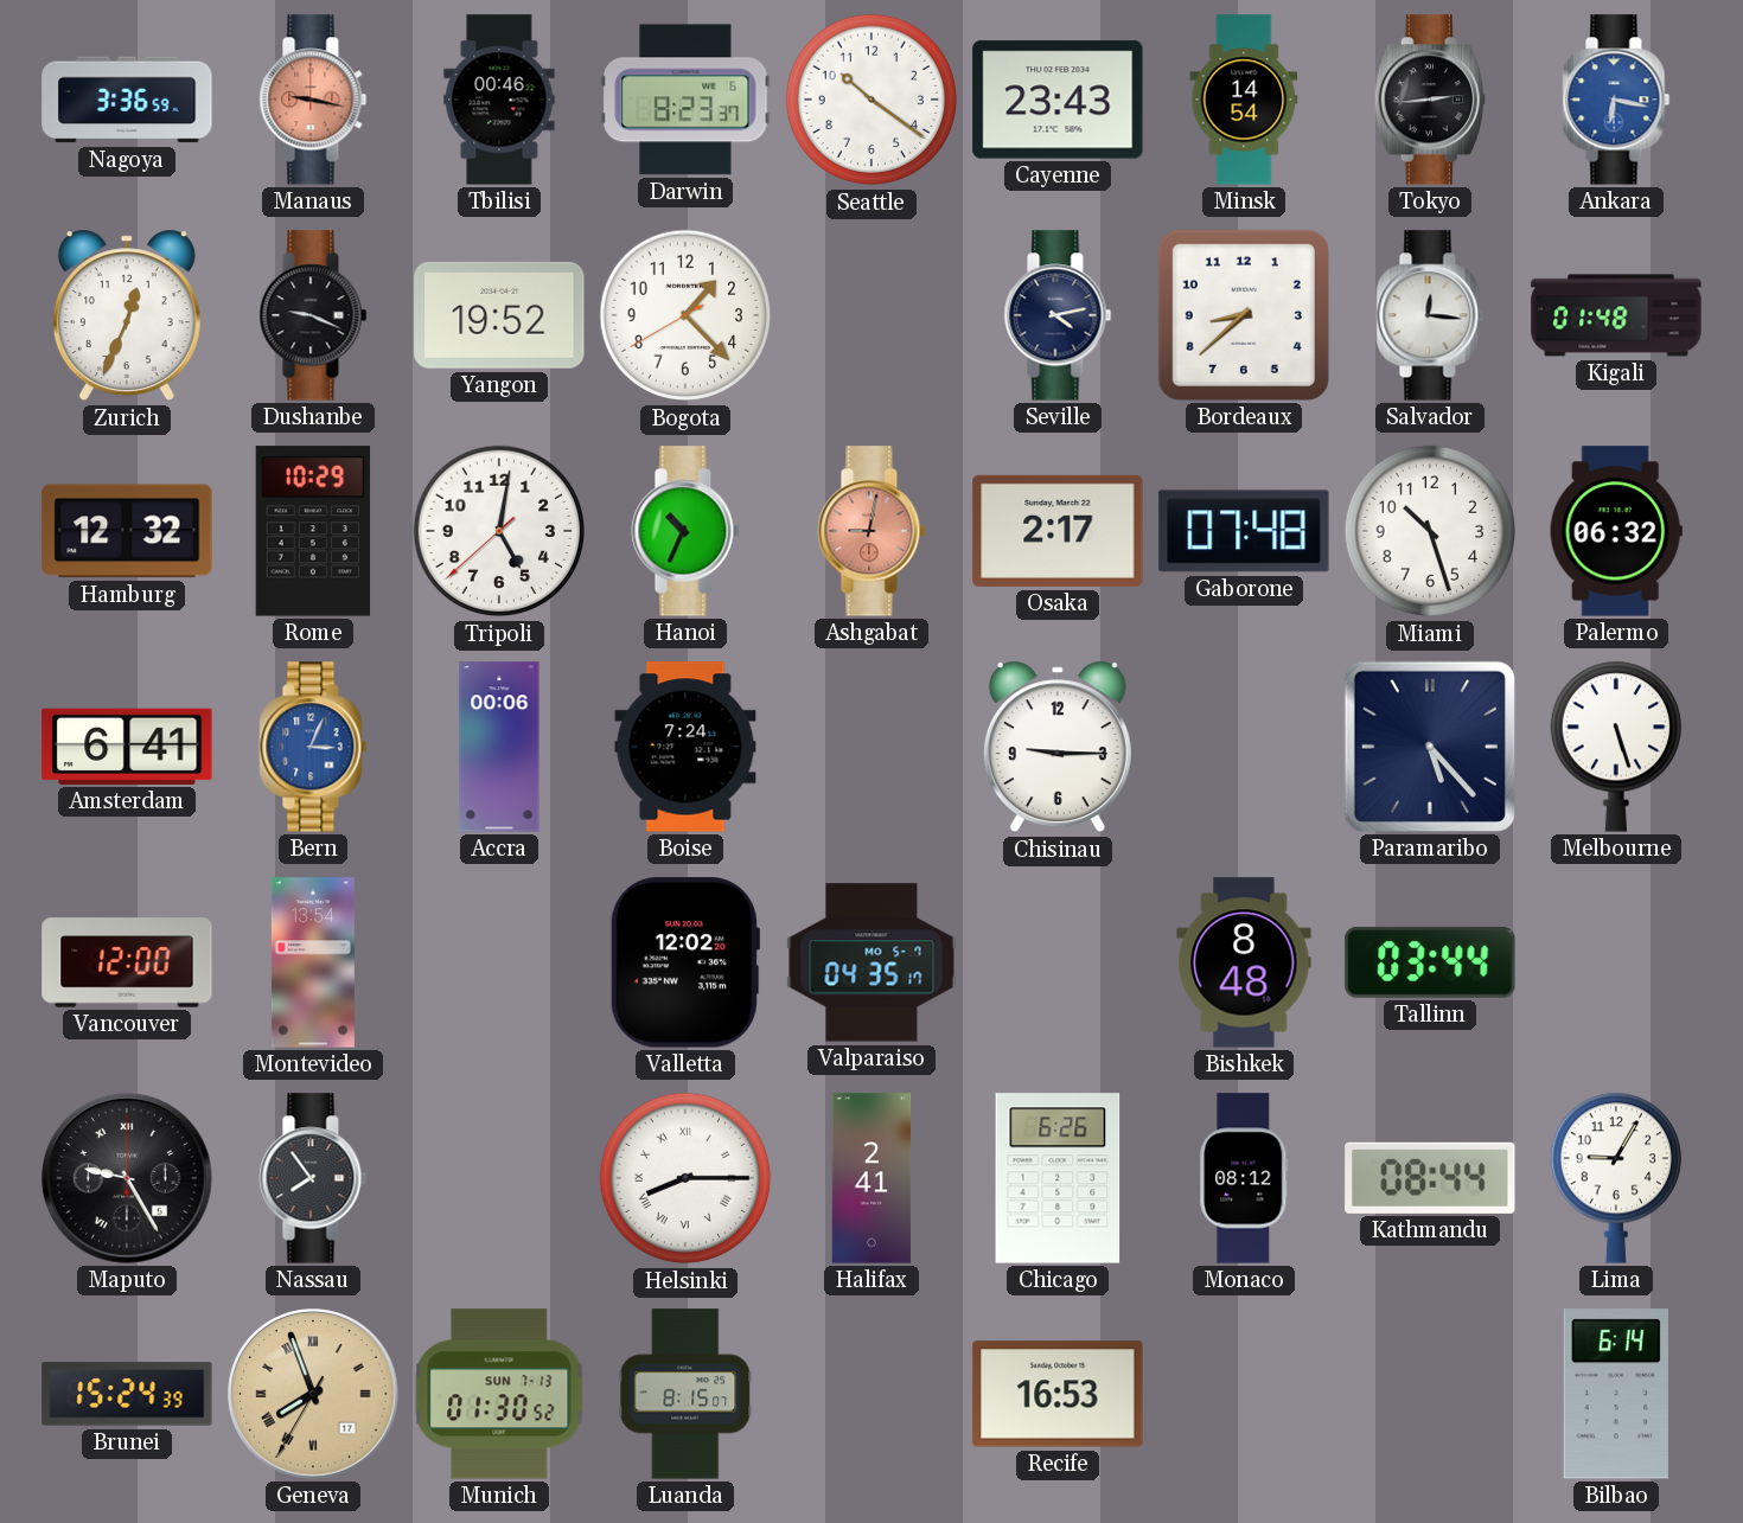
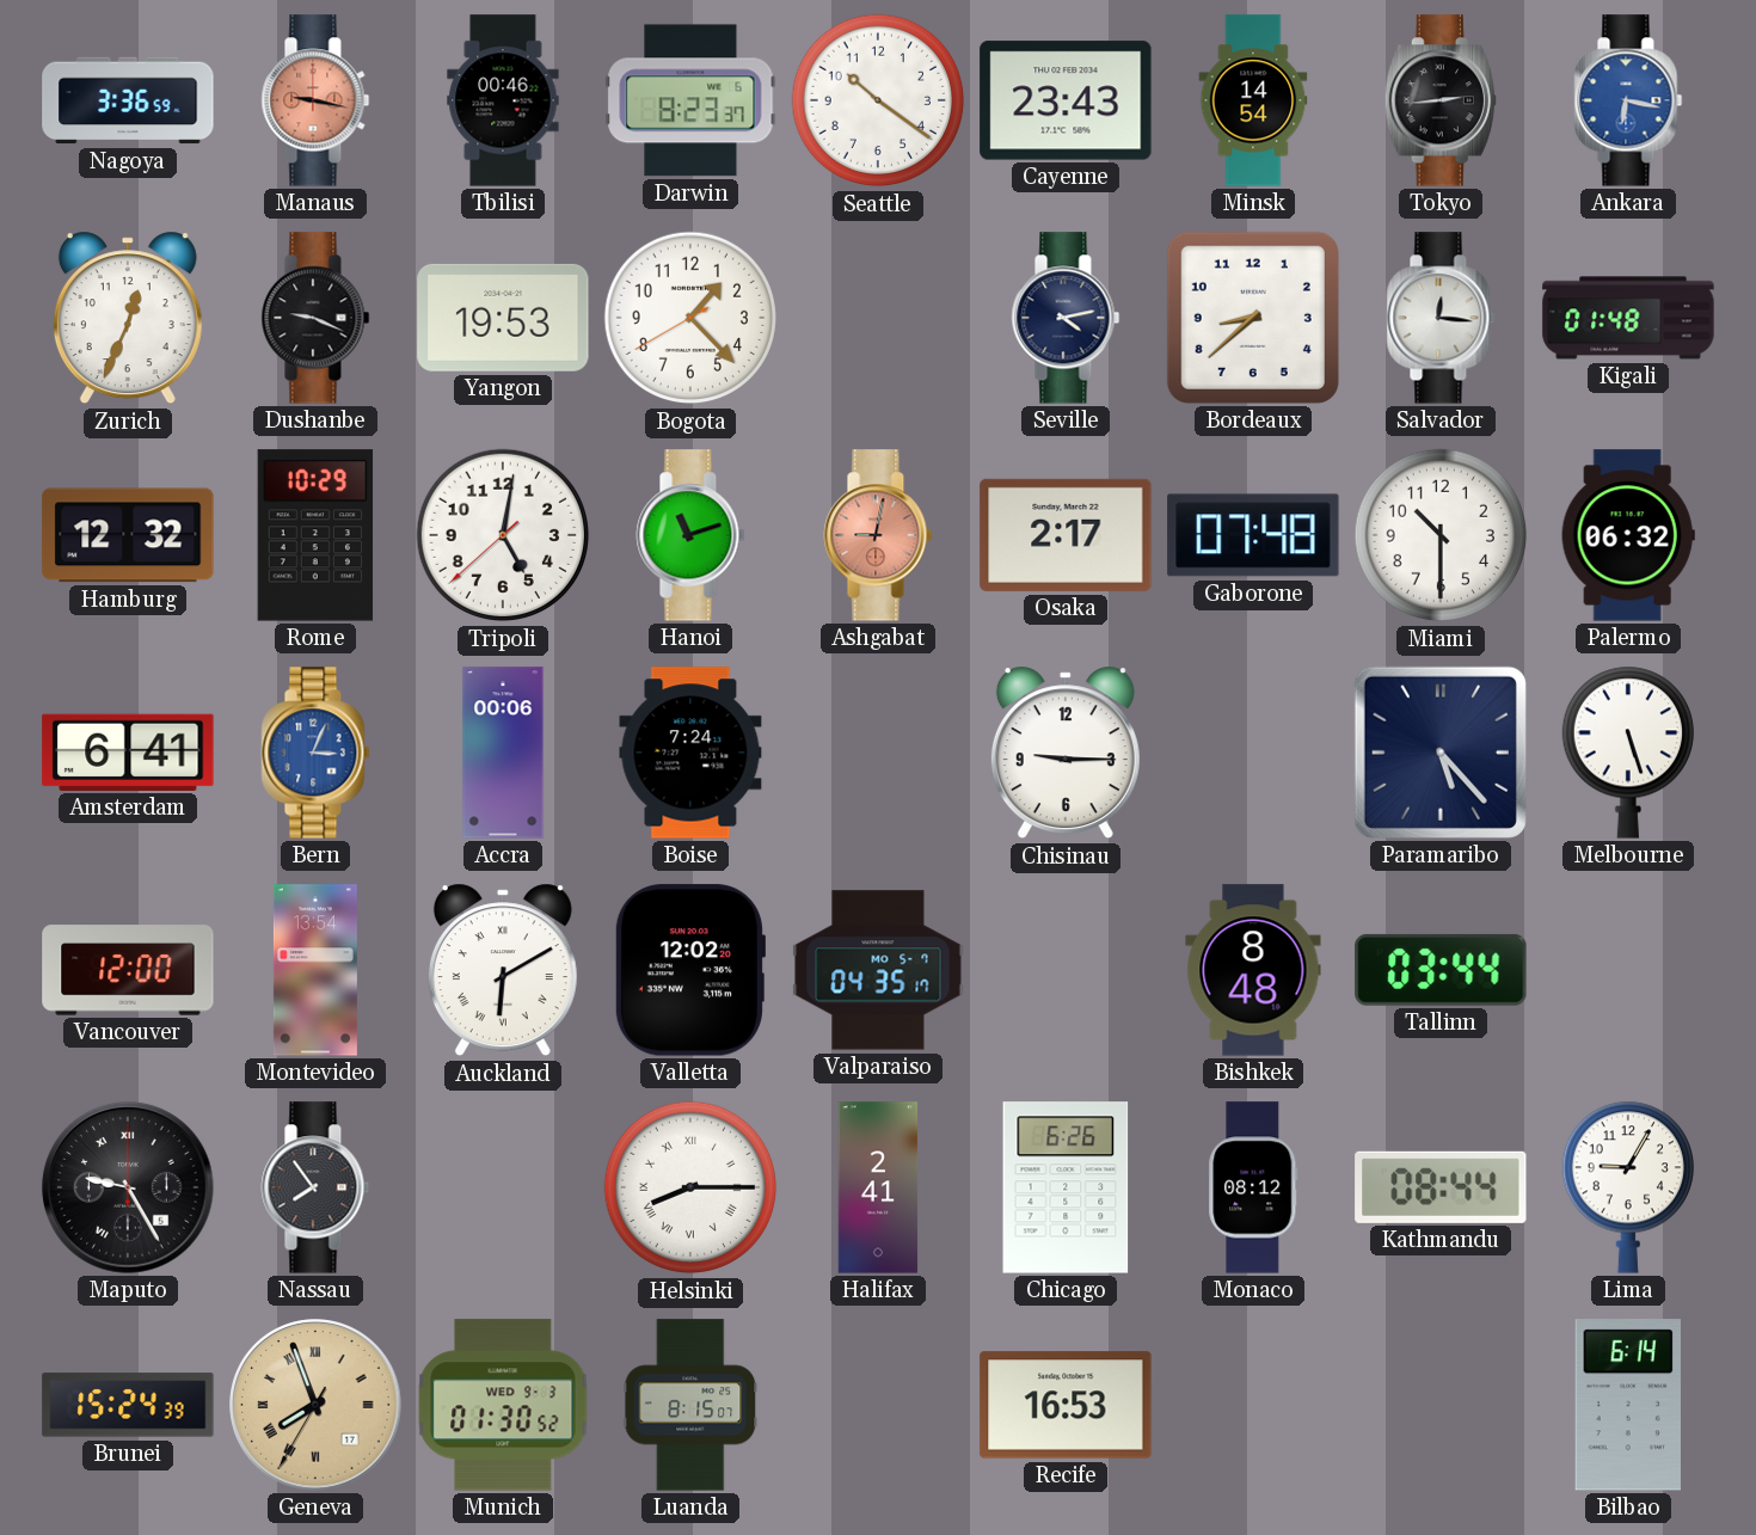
Yangon: 19:52 -> 19:53
Hanoi: 10:34 -> 11:12
Miami: 10:27 -> 10:30
Auckland: none -> 6:10
Munich date: SUN 7-13 -> WED 9-3
